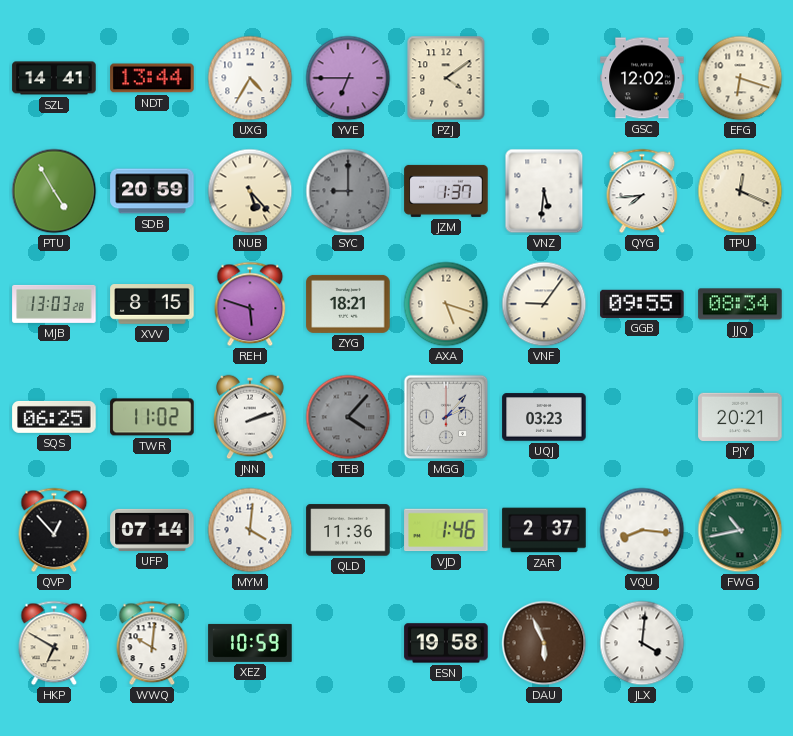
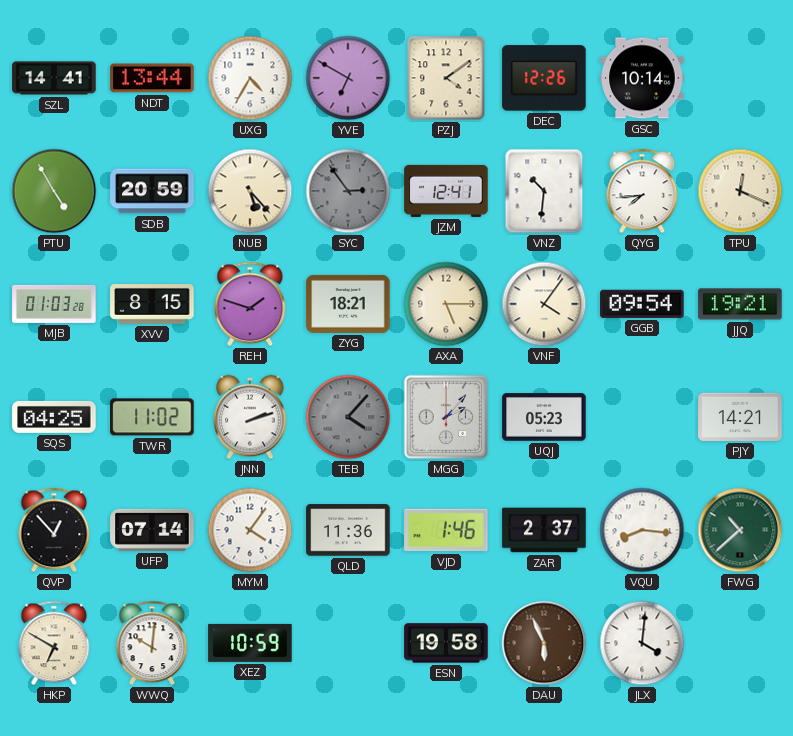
YVE: 6:45 -> 6:50
DEC: none -> 12:26
GSC: 12:02 -> 10:14
EFG: 6:18 -> none
SYC: 9:00 -> 2:54
JZM: 1:37 -> 12:41
VNZ: 5:31 -> 10:31
MJB: 13:03 -> 01:03
REH: 5:48 -> 1:48
AXA: 5:18 -> 5:15
VNF: 9:06 -> 4:06
GGB: 09:55 -> 09:54
JJQ: 08:34 -> 19:21
SQS: 06:25 -> 04:25
UQJ: 03:23 -> 05:23
PJY: 20:21 -> 14:21
MYM: 4:01 -> 4:06
FWG: 10:43 -> 10:38
